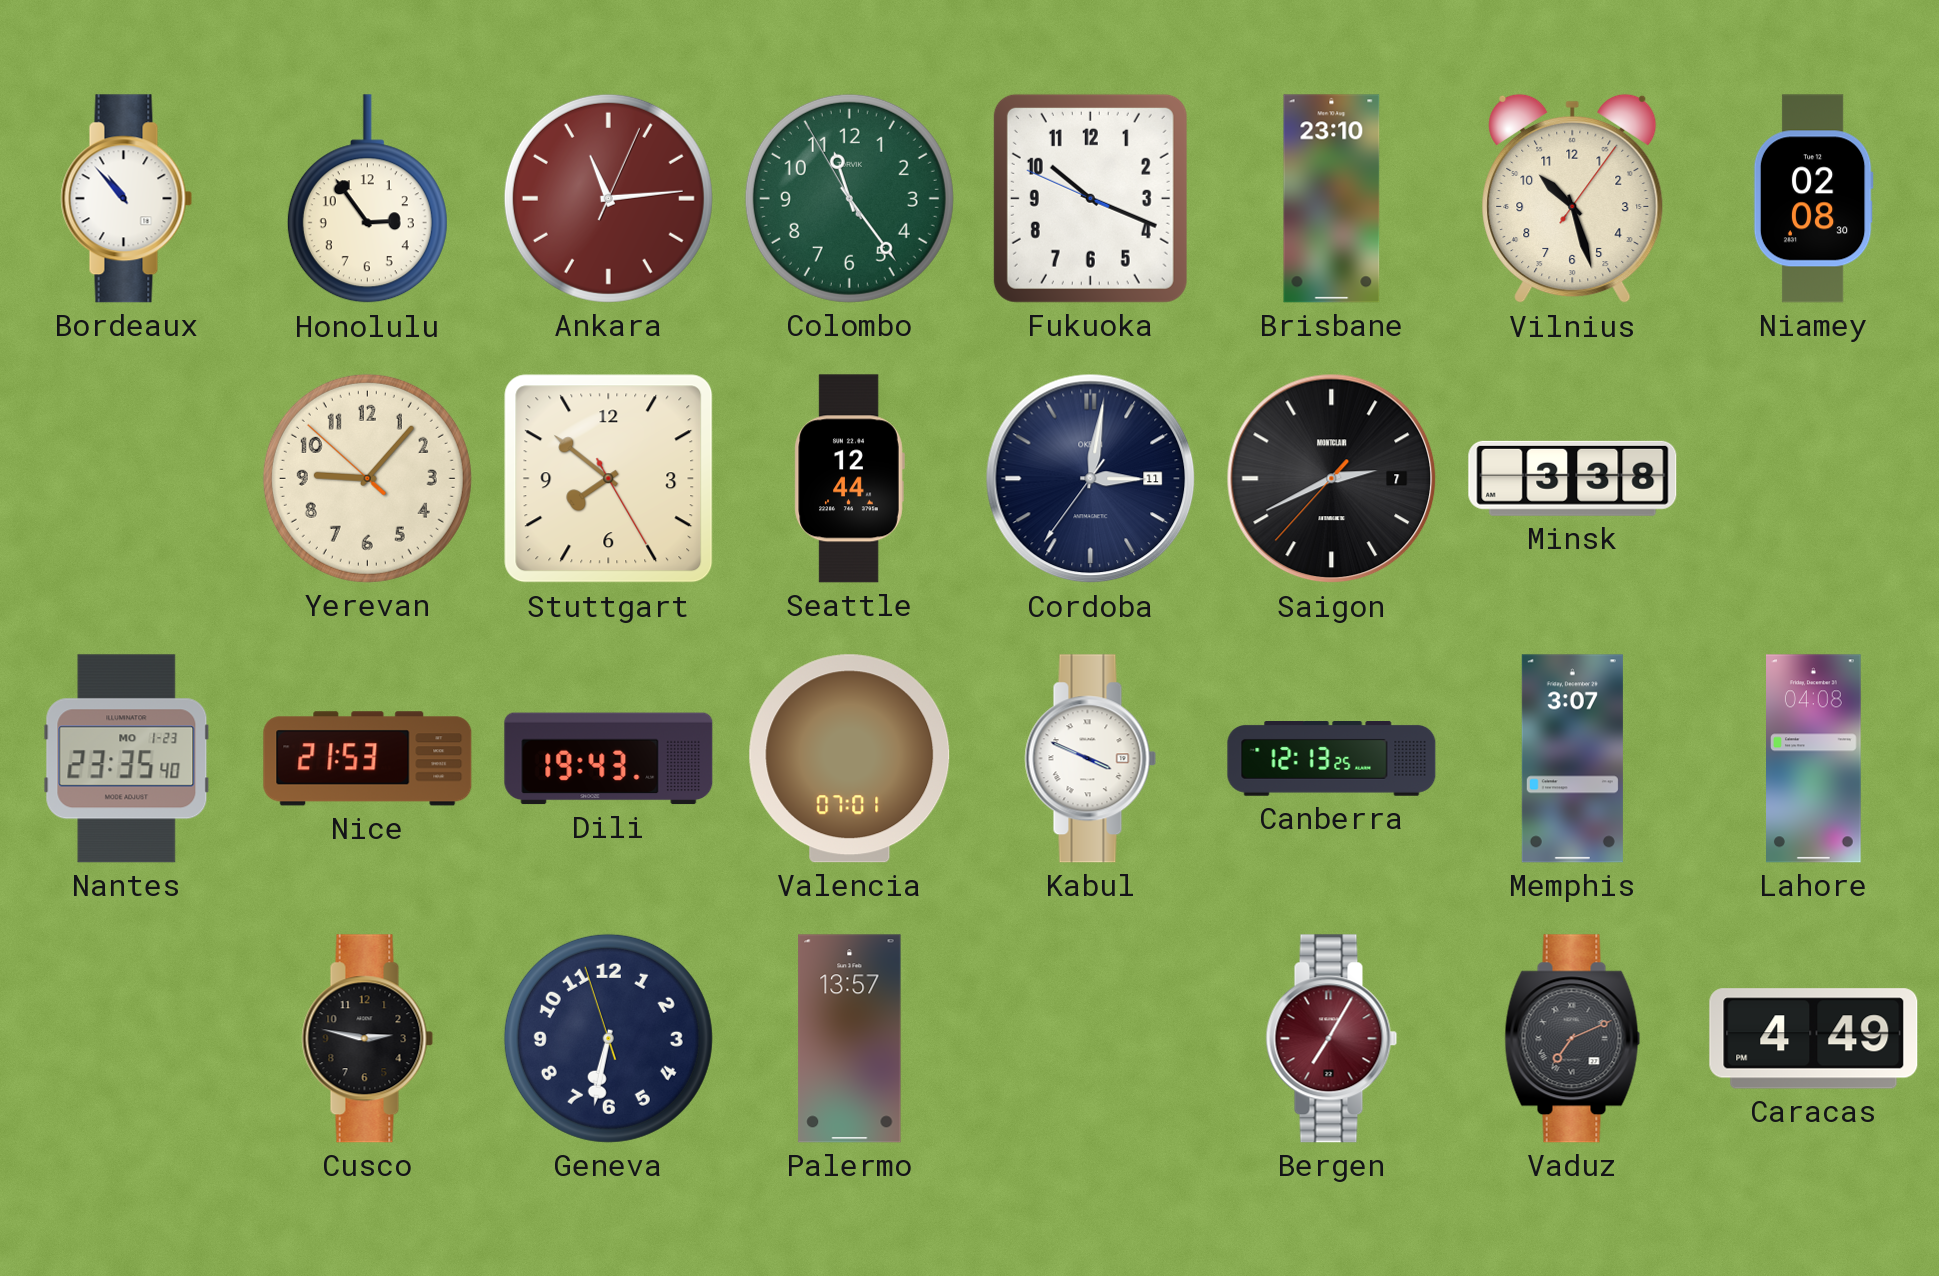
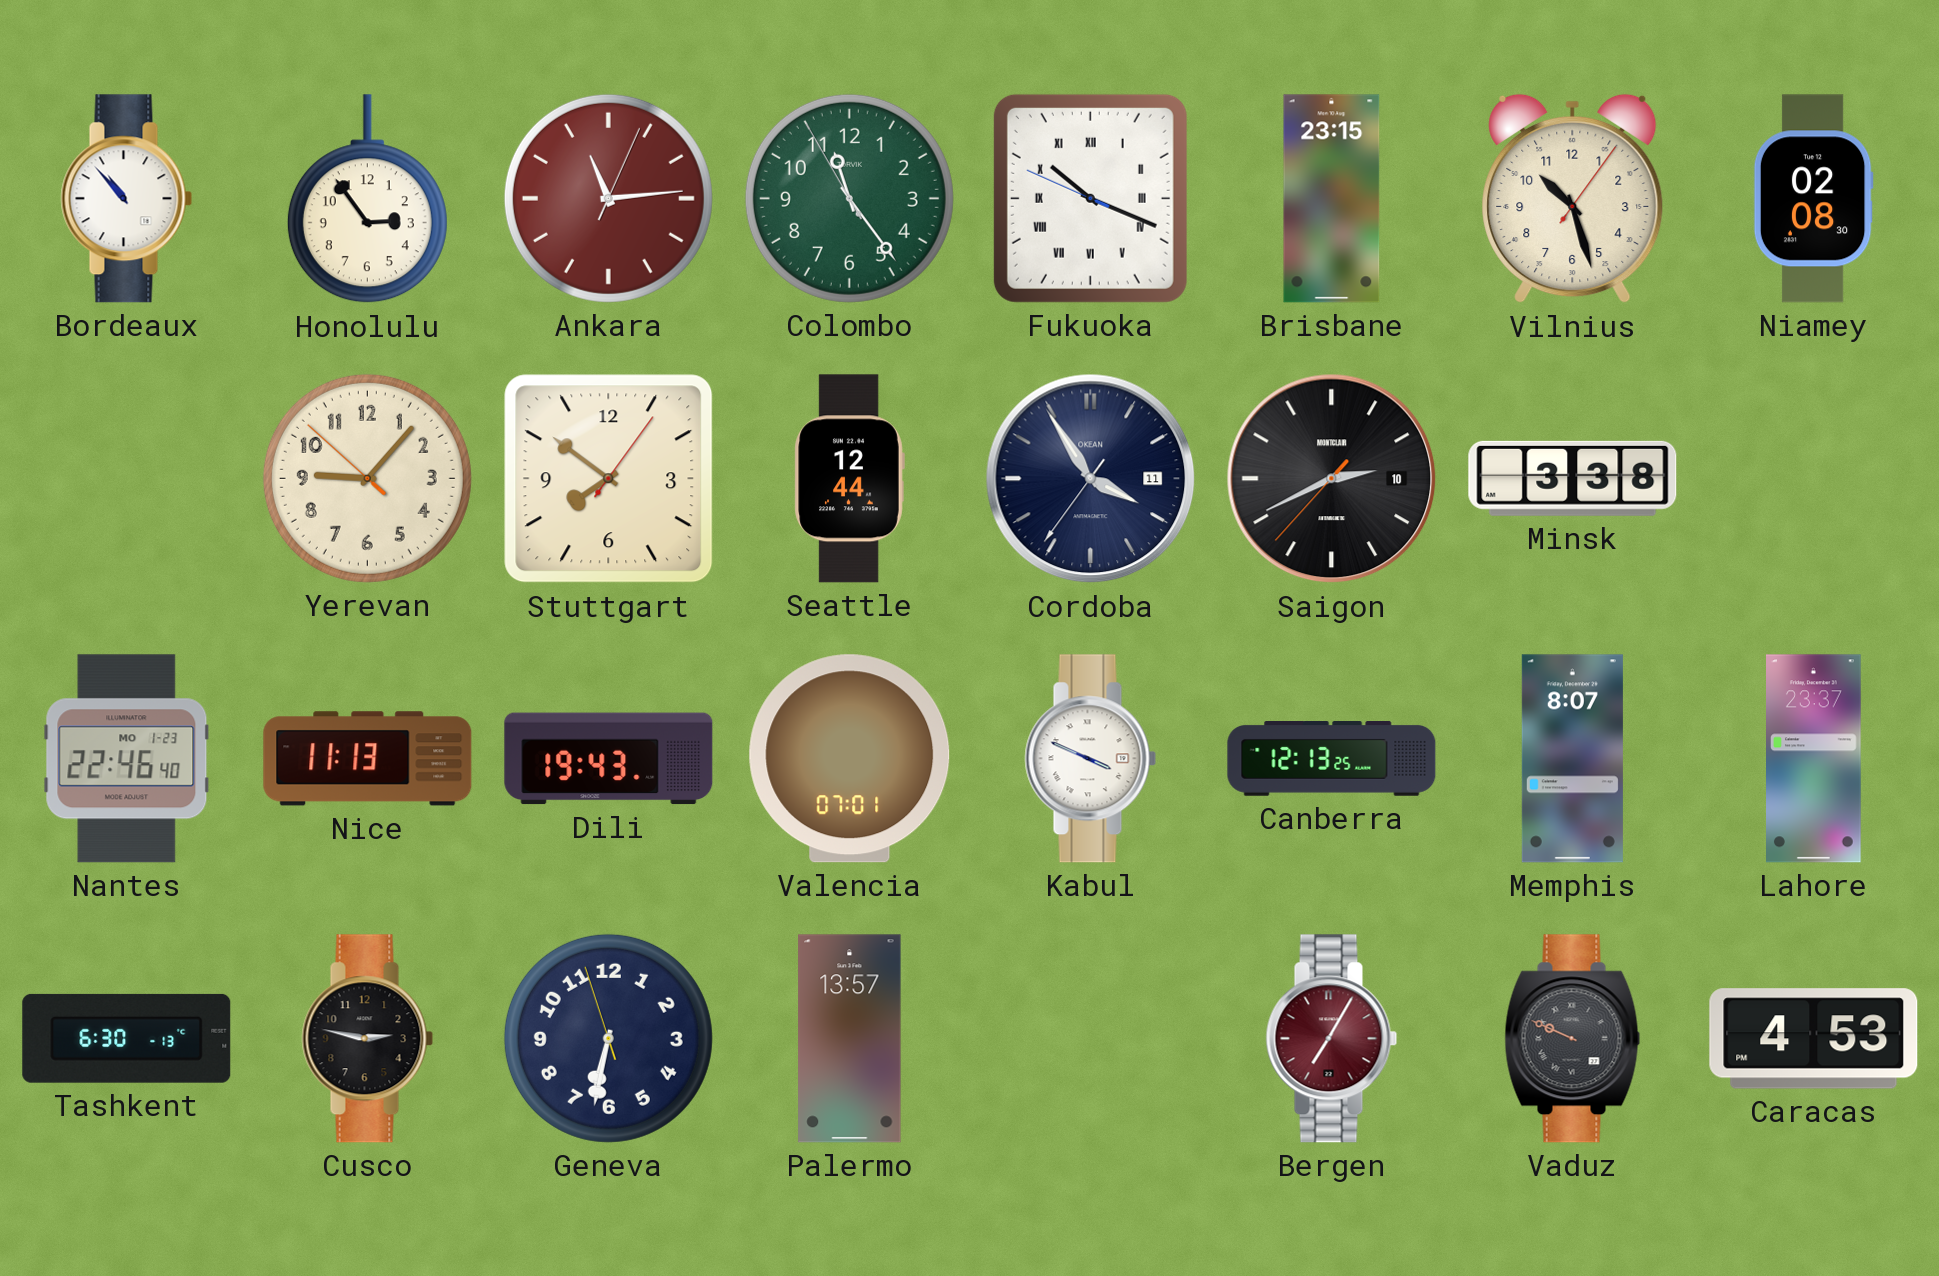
Fukuoka numerals: Arabic -> Roman
Brisbane: 23:10 -> 23:15
Stuttgart: 7:51:25 -> 7:51:06
Cordoba: 3:01 -> 3:54
Saigon date: 7 -> 10
Nantes: 23:35 -> 22:46
Nice: 21:53 -> 11:13
Memphis: 3:07 -> 8:07
Lahore: 04:08 -> 23:37
Tashkent: none -> 6:30
Vaduz: 7:11 -> 9:49
Caracas: 4:49 -> 4:53
